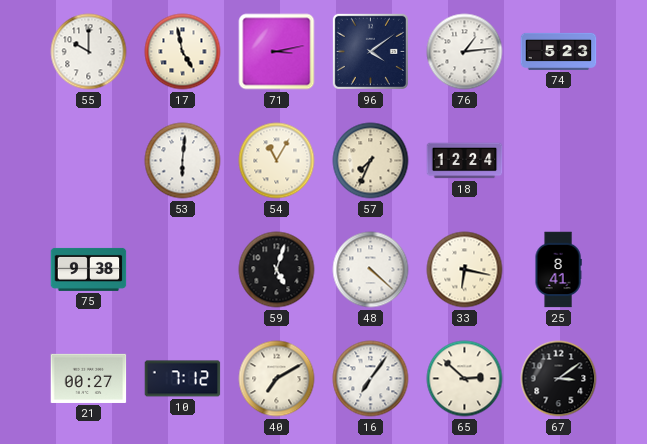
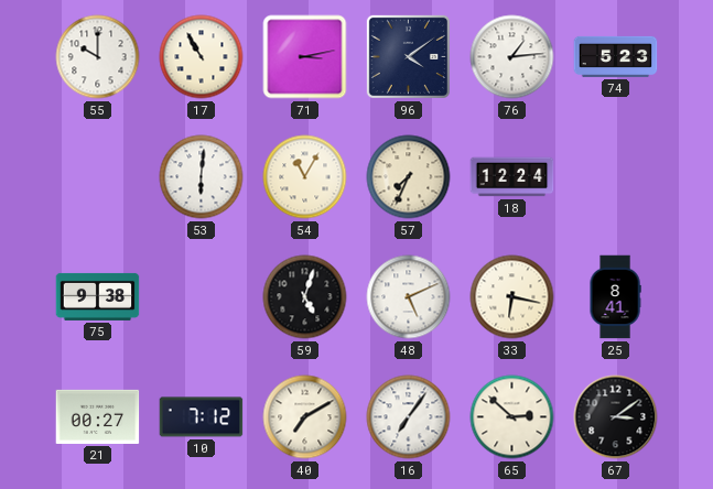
17: 4:58 -> 10:55
48: 4:22 -> 5:11
